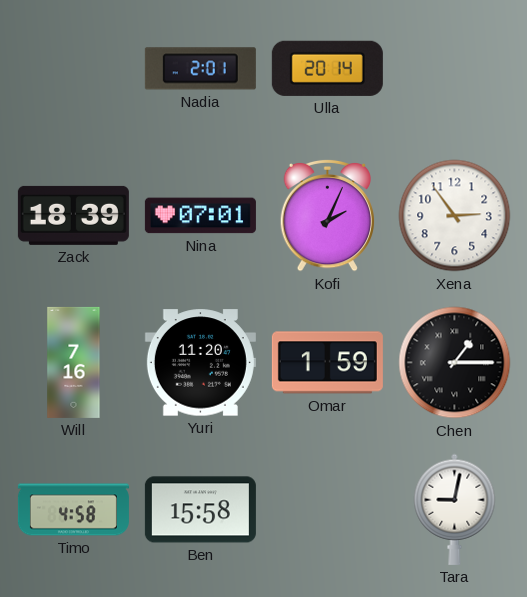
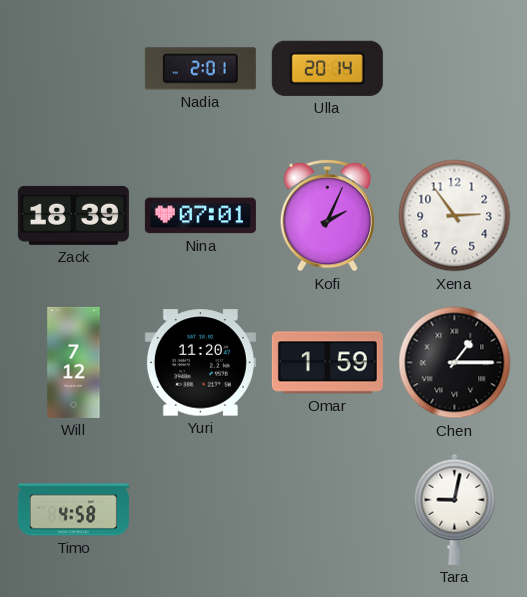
Will: 7:16 -> 7:12
Ben: 15:58 -> none
